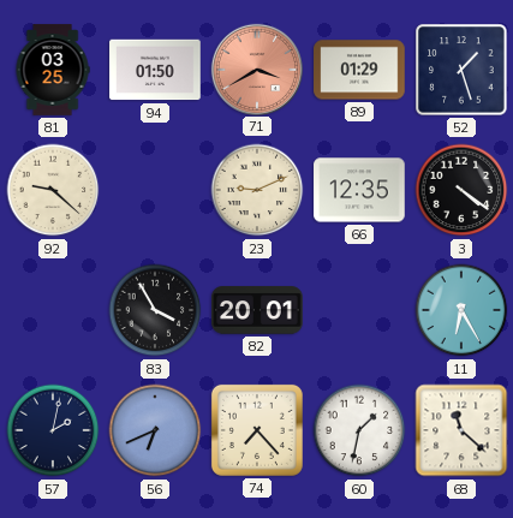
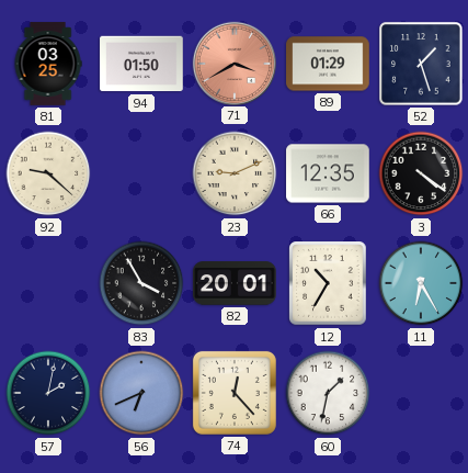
12: none -> 10:35
74: 7:23 -> 12:23
68: 11:22 -> none
